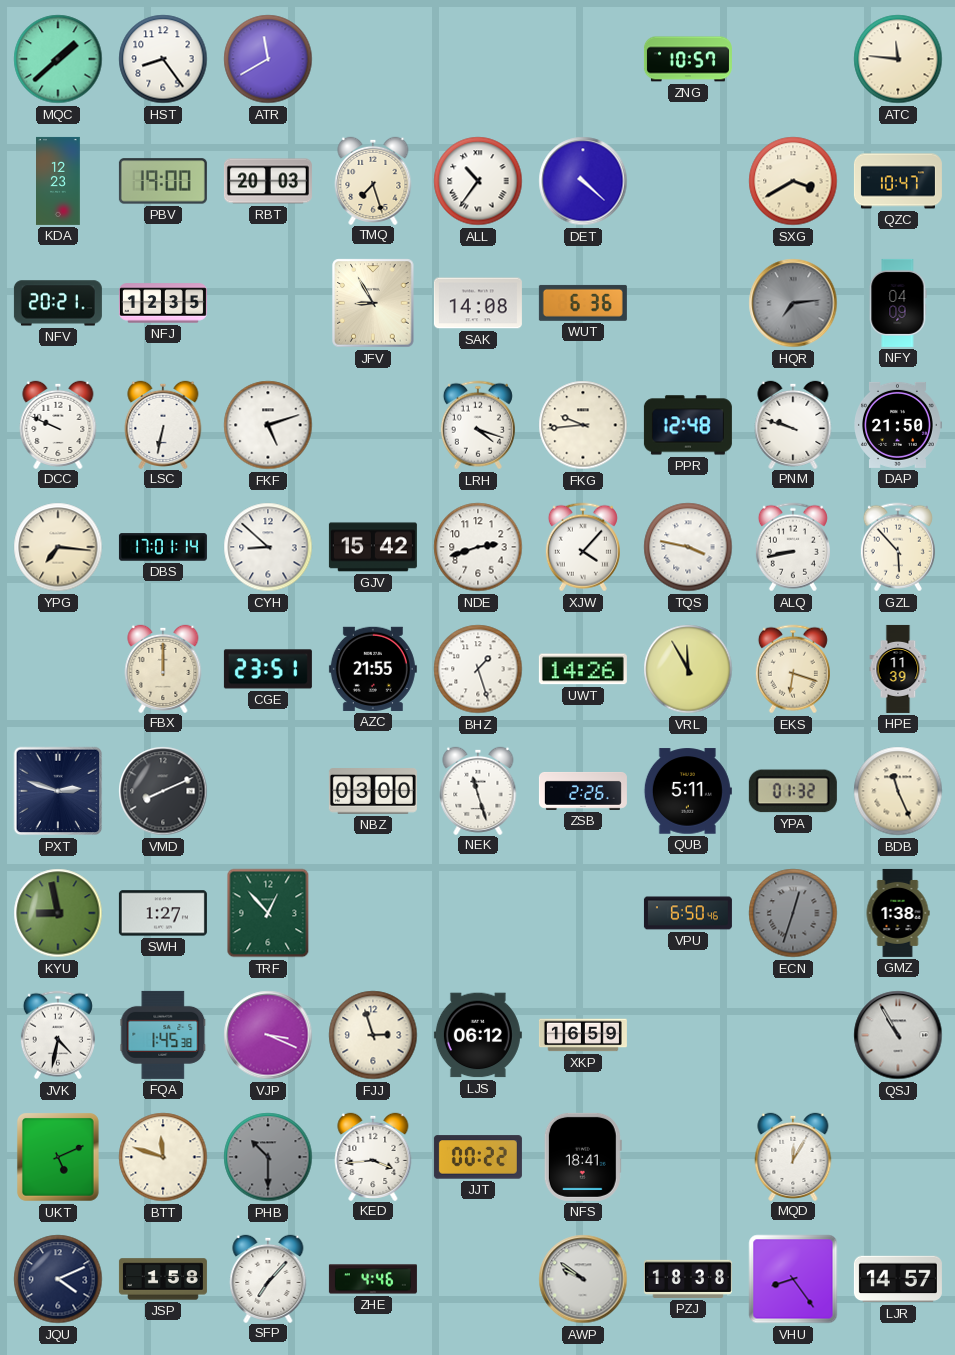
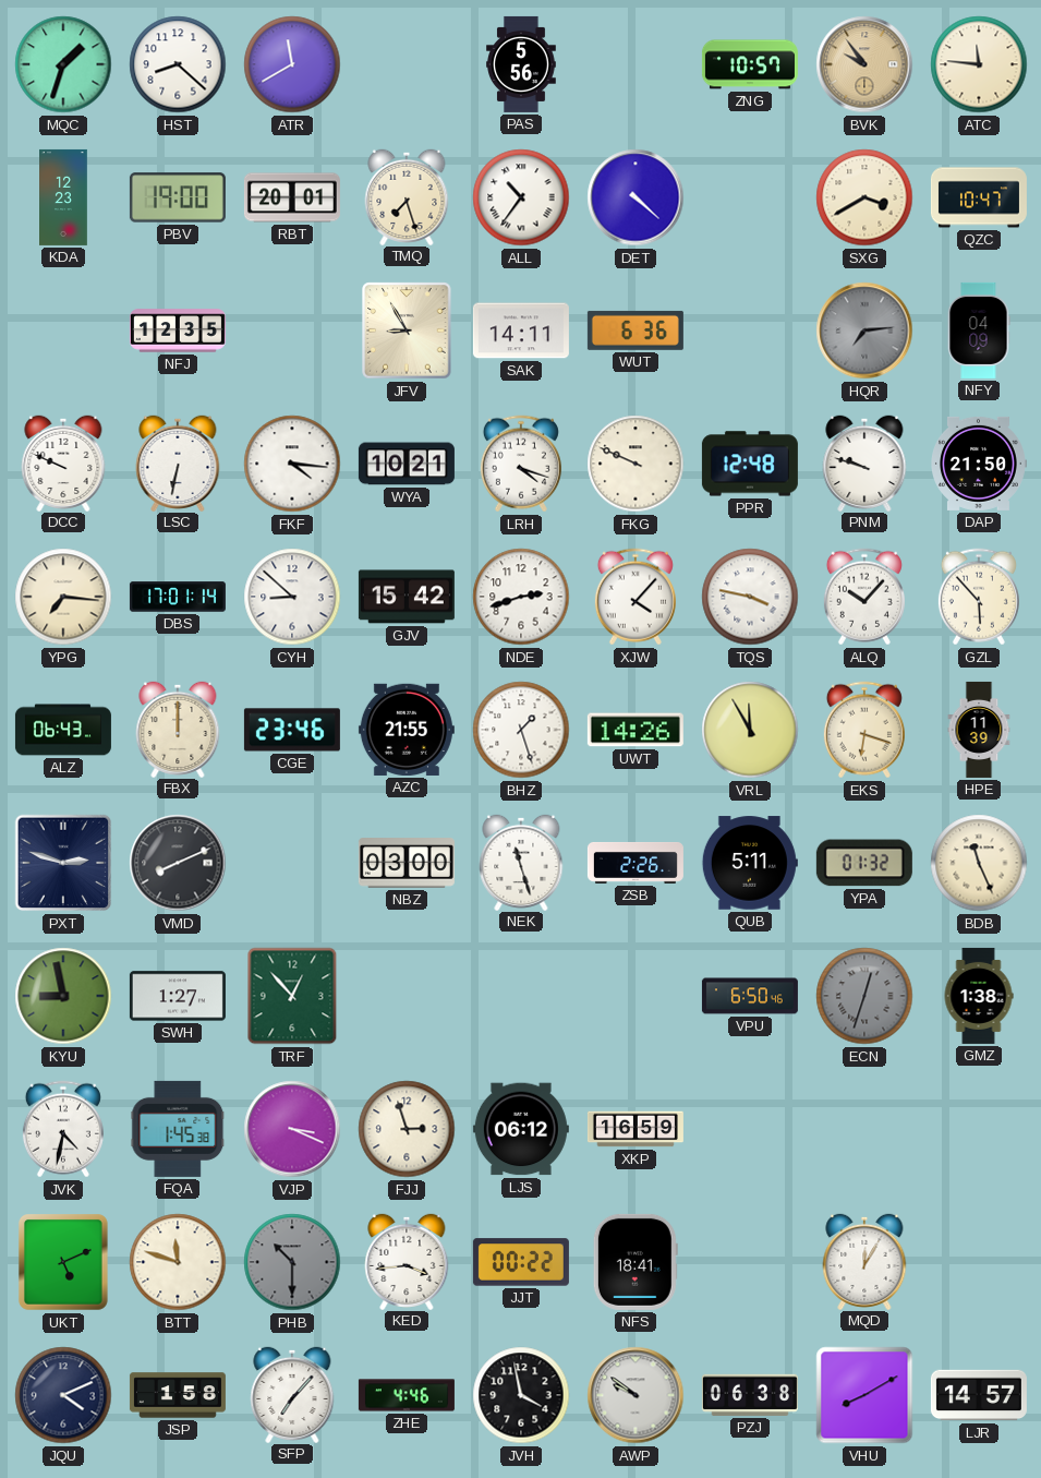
MQC: 1:38 -> 1:33
HST: 8:24 -> 8:22
PAS: none -> 5:56
BVK: none -> 9:54
RBT: 20:03 -> 20:01
NFV: 20:21 -> none
SAK: 14:08 -> 14:11
FKF: 5:12 -> 4:16
WYA: none -> 10:21
FKG: 9:44 -> 9:49
ALQ: 8:43 -> 10:07
ALZ: none -> 06:43
CGE: 23:51 -> 23:46
QSJ: 10:55 -> none
JVH: none -> 3:58
PZJ: 18:38 -> 06:38
VHU: 8:24 -> 8:10
